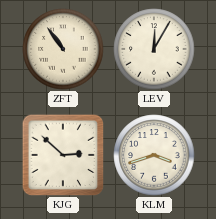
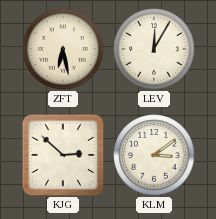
ZFT: 10:54 -> 6:28
KLM: 3:42 -> 3:09
